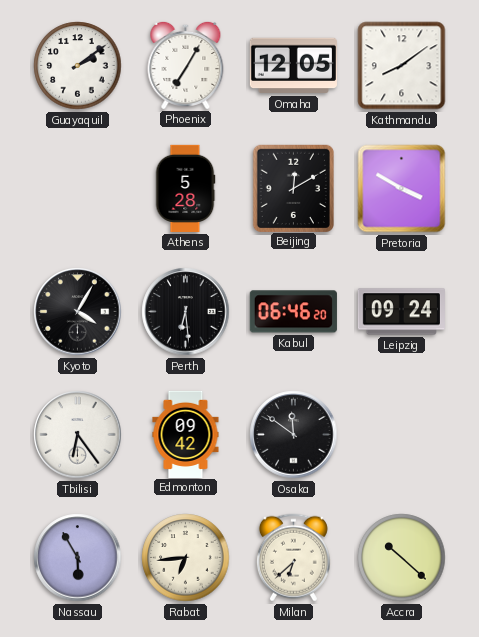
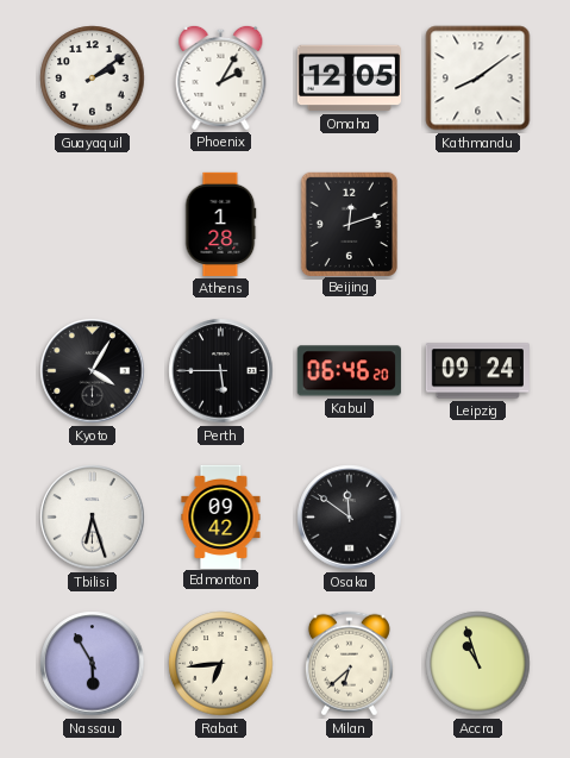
Phoenix: 7:05 -> 2:05
Athens: 5:28 -> 1:28
Beijing: 12:10 -> 12:12
Pretoria: 3:50 -> none
Perth: 6:29 -> 5:45
Tbilisi: 6:24 -> 6:27
Accra: 10:22 -> 10:57
